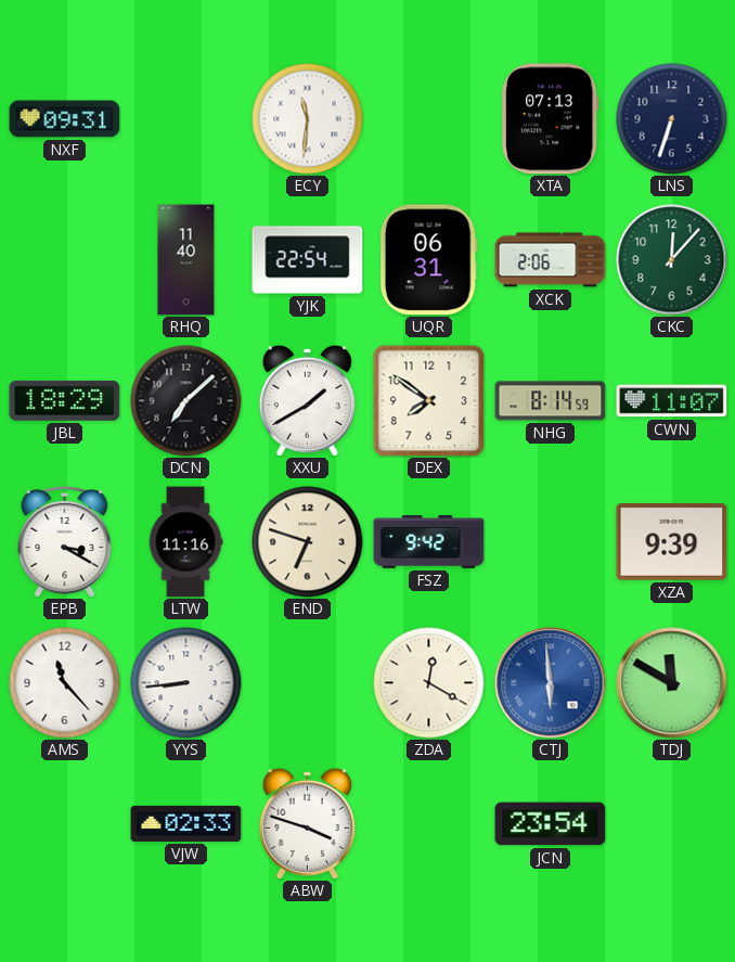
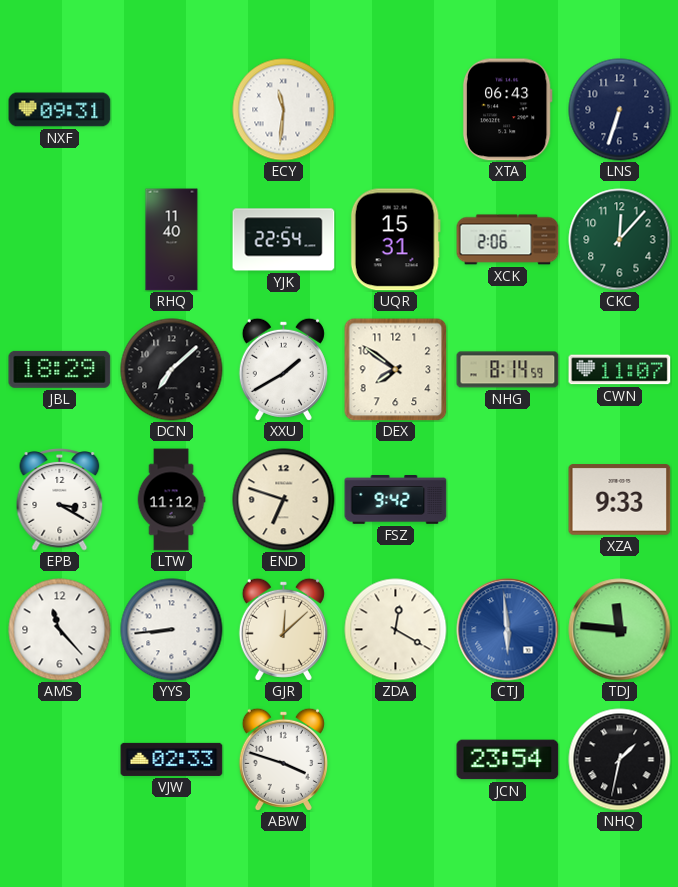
XTA: 07:13 -> 06:43
UQR: 06:31 -> 15:31
LTW: 11:16 -> 11:12
XZA: 9:39 -> 9:33
GJR: none -> 12:08
TDJ: 11:50 -> 11:46
NHQ: none -> 1:32
